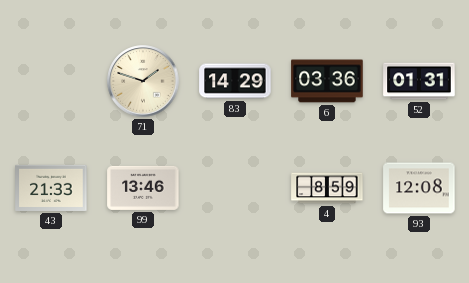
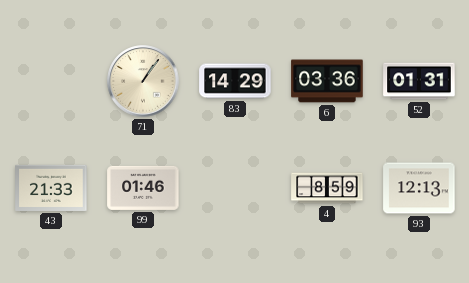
71: 1:48 -> 1:06
99: 13:46 -> 01:46
93: 12:08 -> 12:13
